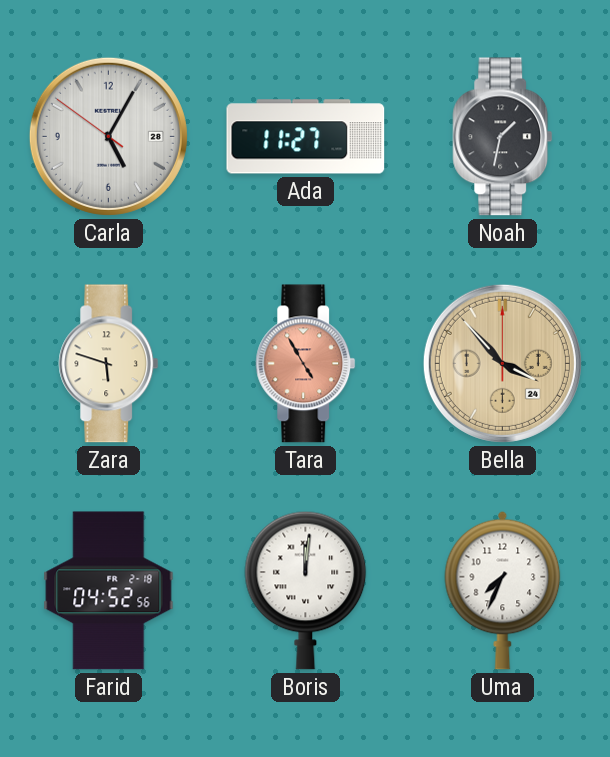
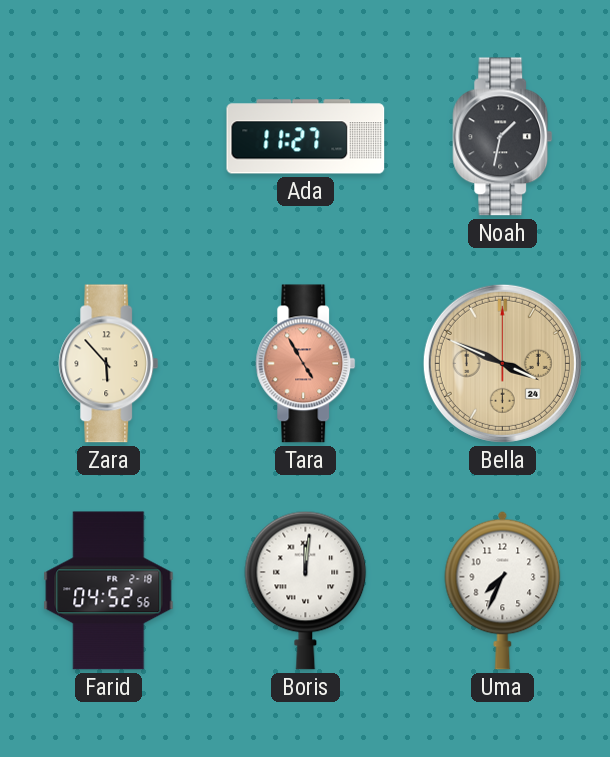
Carla: 5:04 -> none
Zara: 5:48 -> 5:53
Bella: 3:53 -> 3:49
